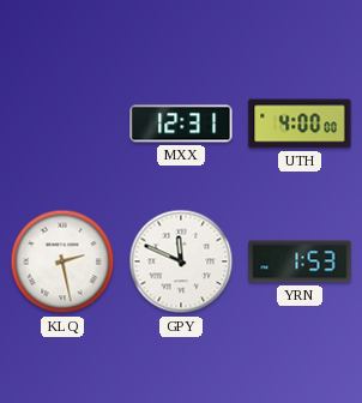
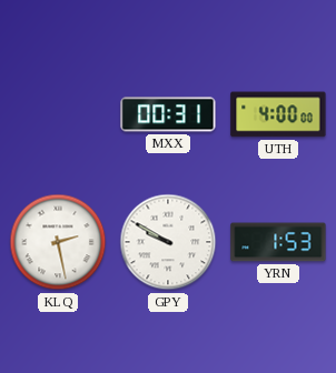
MXX: 12:31 -> 00:31
GPY: 11:49 -> 9:50
